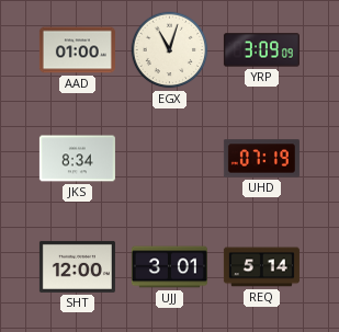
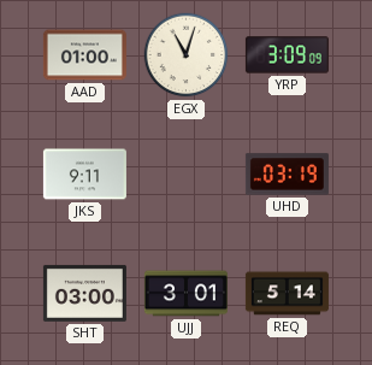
JKS: 8:34 -> 9:11
UHD: 07:19 -> 03:19
SHT: 12:00 -> 03:00
